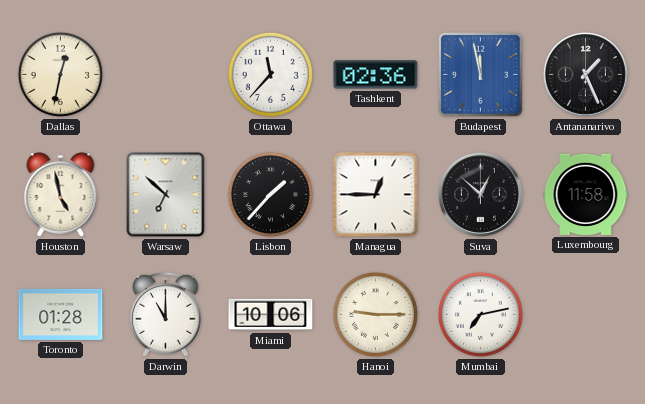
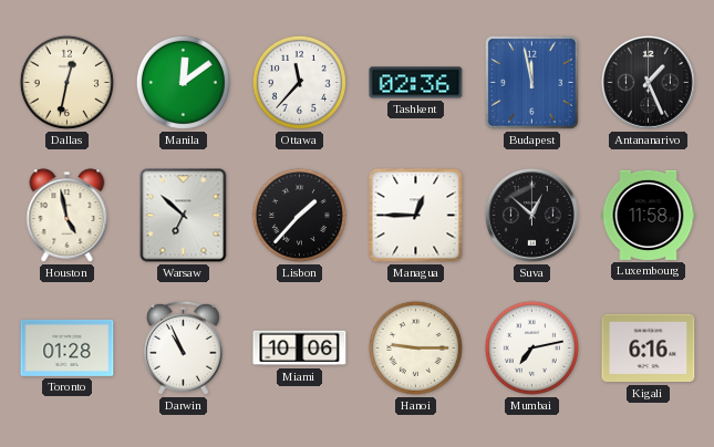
Manila: none -> 12:09
Darwin: 11:00 -> 10:56
Kigali: none -> 6:16
